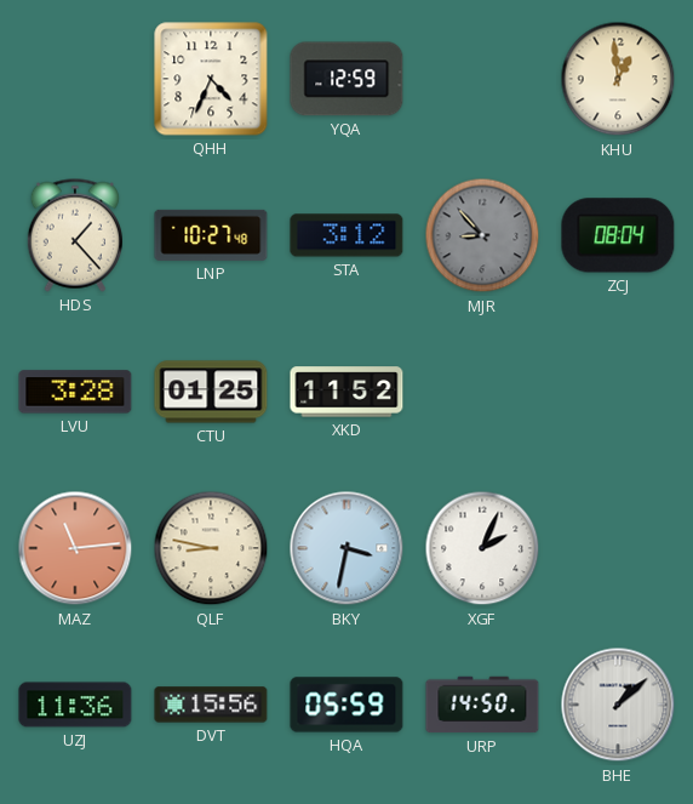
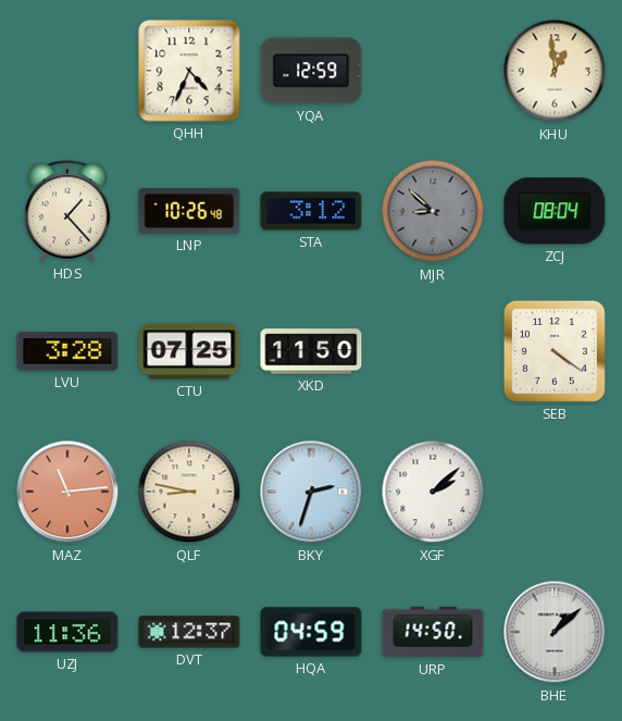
LNP: 10:27 -> 10:26
MJR: 8:53 -> 8:52
CTU: 01:25 -> 07:25
XKD: 11:52 -> 11:50
SEB: none -> 4:21
BKY: 3:32 -> 2:33
XGF: 2:04 -> 2:08
DVT: 15:56 -> 12:37
HQA: 05:59 -> 04:59
